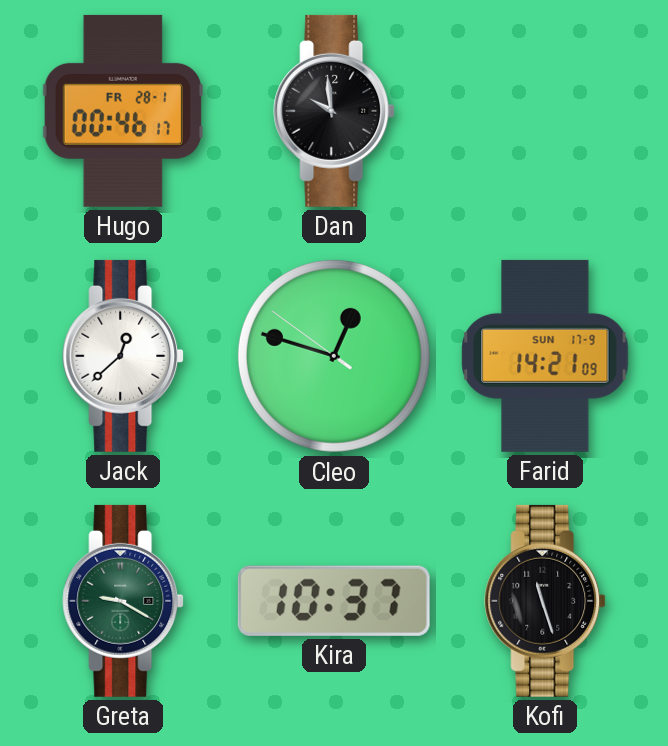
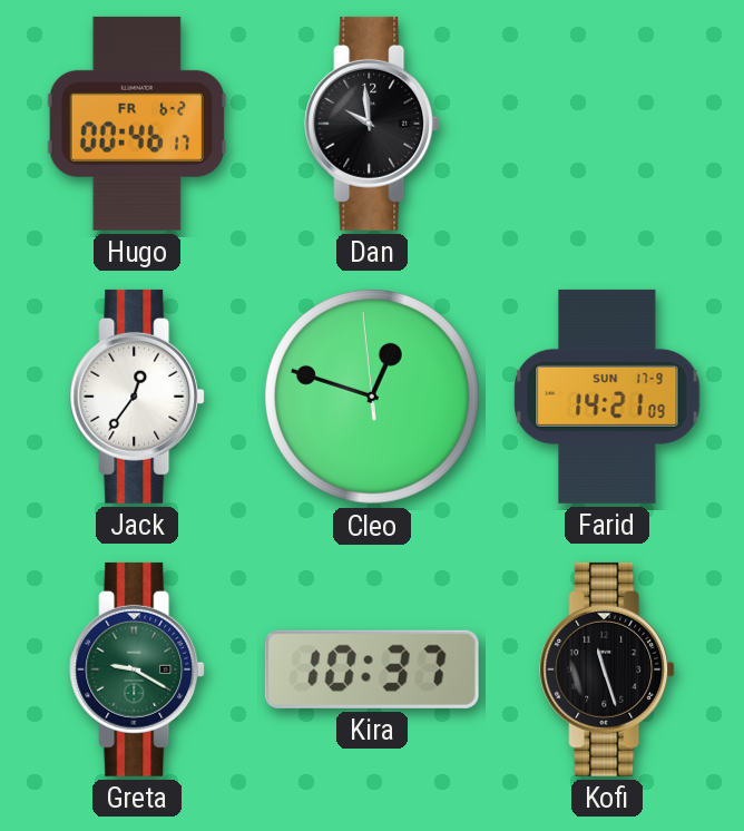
Hugo date: FR 28-1 -> FR 6-2
Jack: 12:38 -> 12:36
Cleo: 12:47:51 -> 12:47:59
